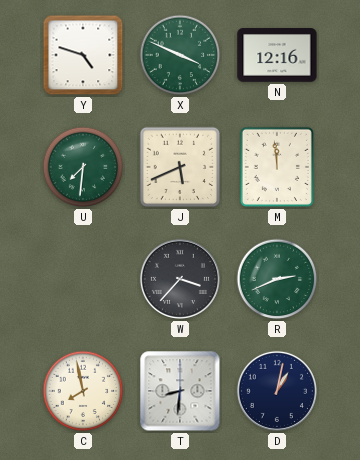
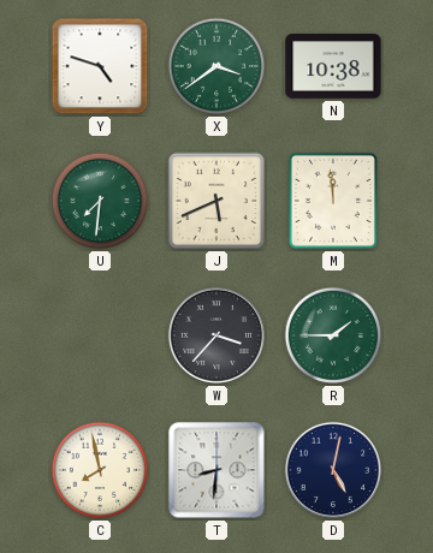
X: 3:49 -> 3:39
N: 12:16 -> 10:38
R: 2:41 -> 1:45
D: 1:02 -> 5:02
